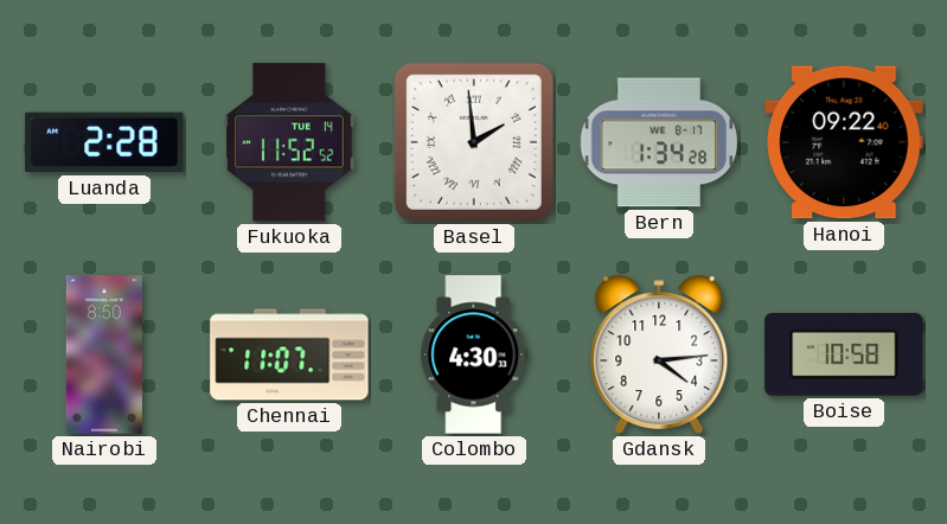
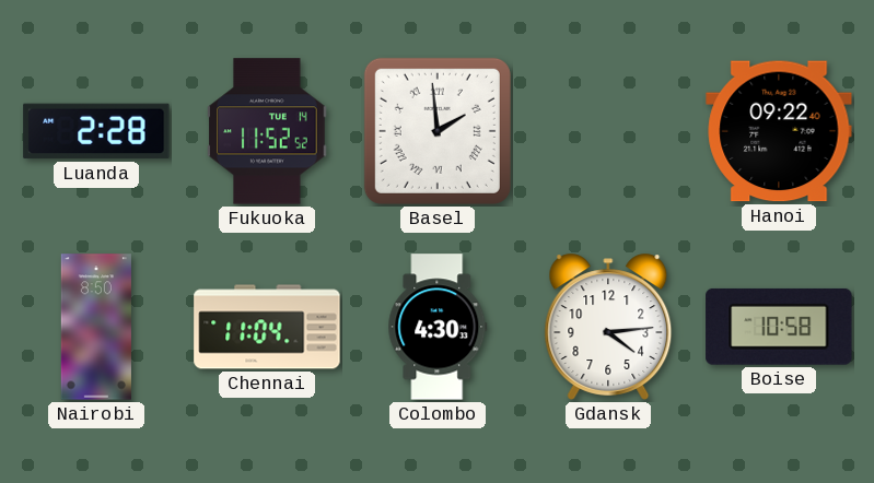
Bern: 1:34 -> none
Chennai: 11:07 -> 11:04
